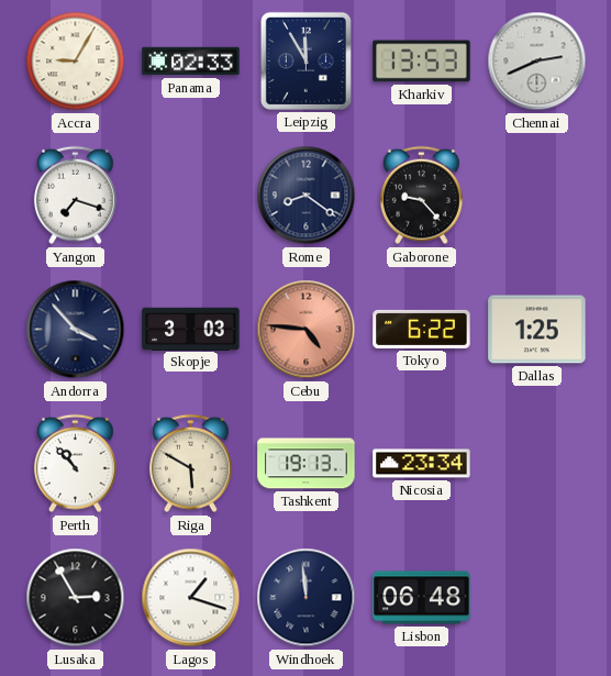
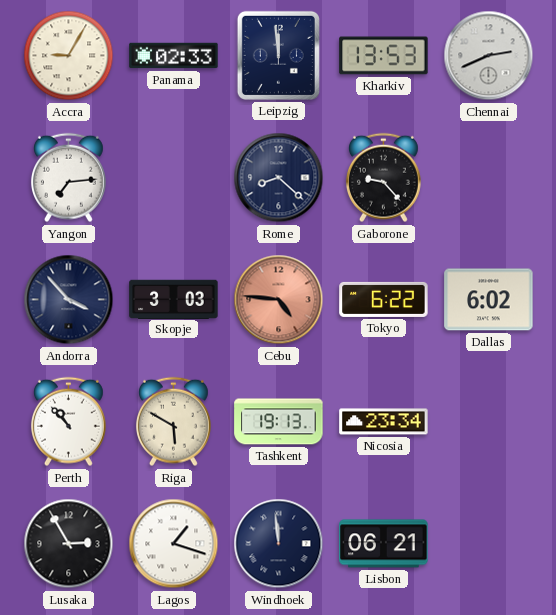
Leipzig: 11:55 -> 11:59
Yangon: 7:18 -> 7:14
Rome: 8:21 -> 8:22
Dallas: 1:25 -> 6:02
Lisbon: 06:48 -> 06:21
